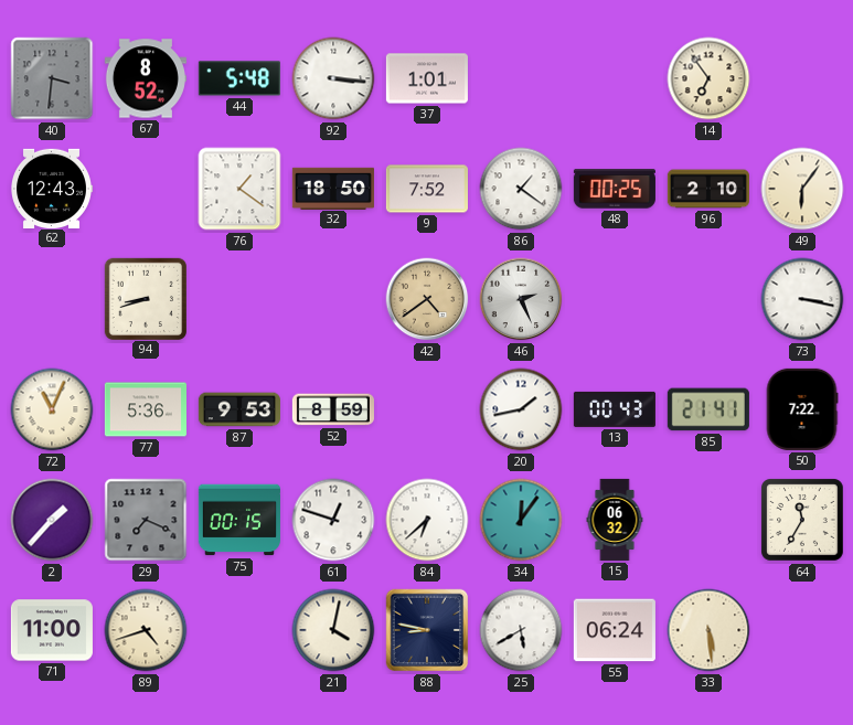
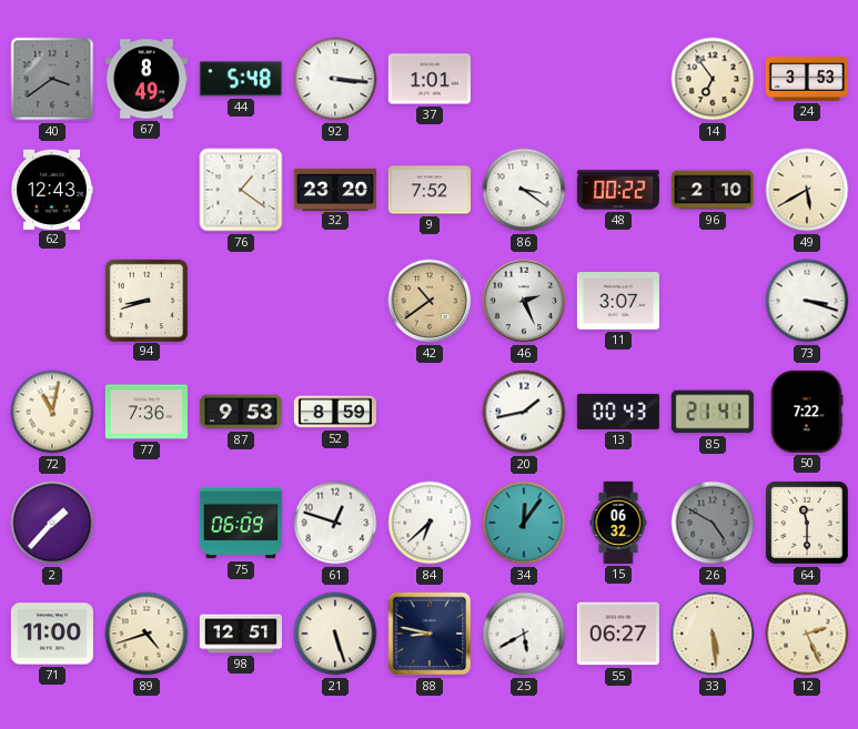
40: 3:31 -> 3:39
67: 8:52 -> 8:49
24: none -> 3:53
32: 18:50 -> 23:20
86: 1:21 -> 3:21
48: 00:25 -> 00:22
49: 6:06 -> 5:40
42: 4:39 -> 10:39
11: none -> 3:07
73: 3:17 -> 3:18
72: 11:04 -> 11:02
77: 5:36 -> 7:36
29: 7:19 -> none
75: 00:15 -> 06:09
26: none -> 4:50
64: 11:35 -> 11:30
98: none -> 12:51
21: 4:02 -> 5:27
55: 06:24 -> 06:27
12: none -> 2:26
